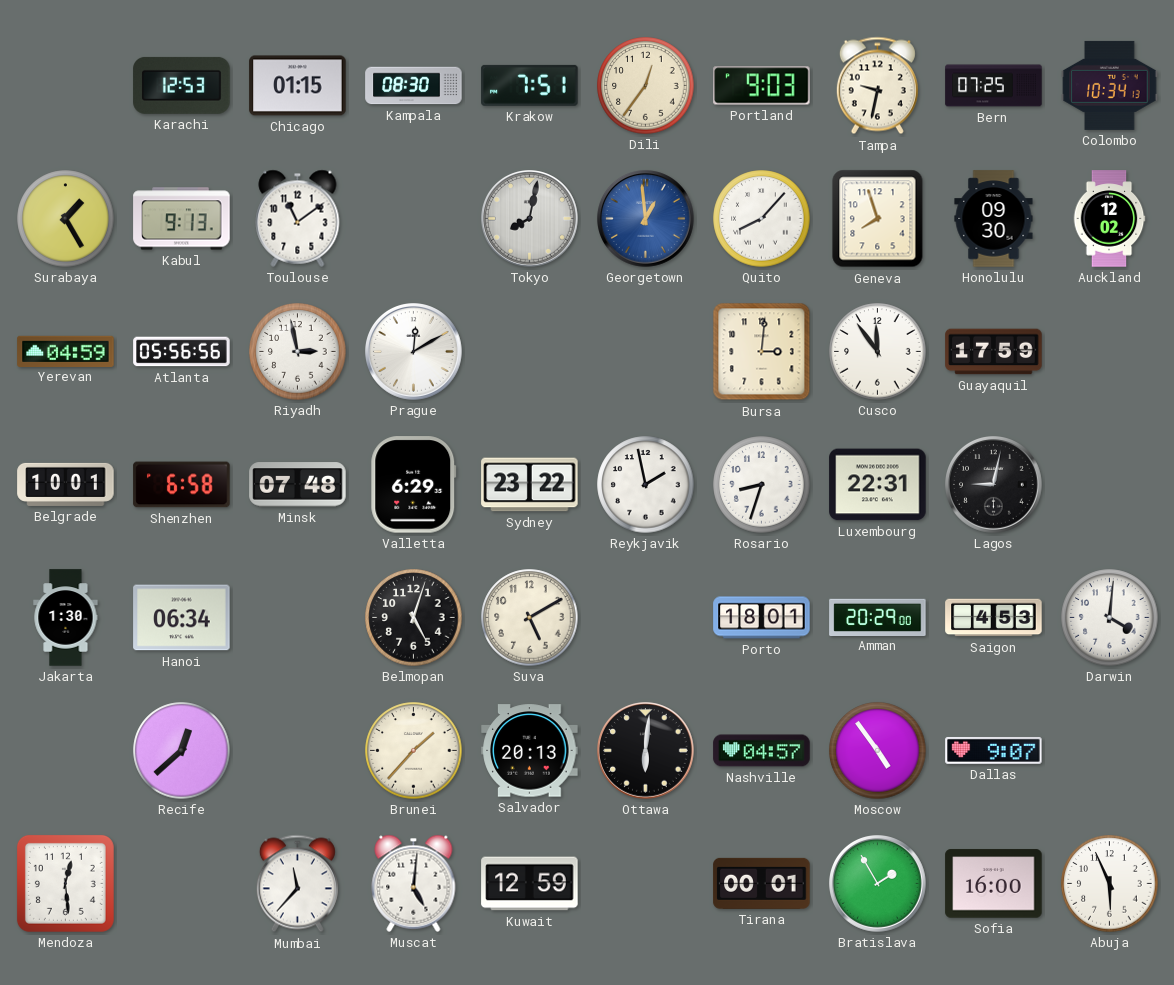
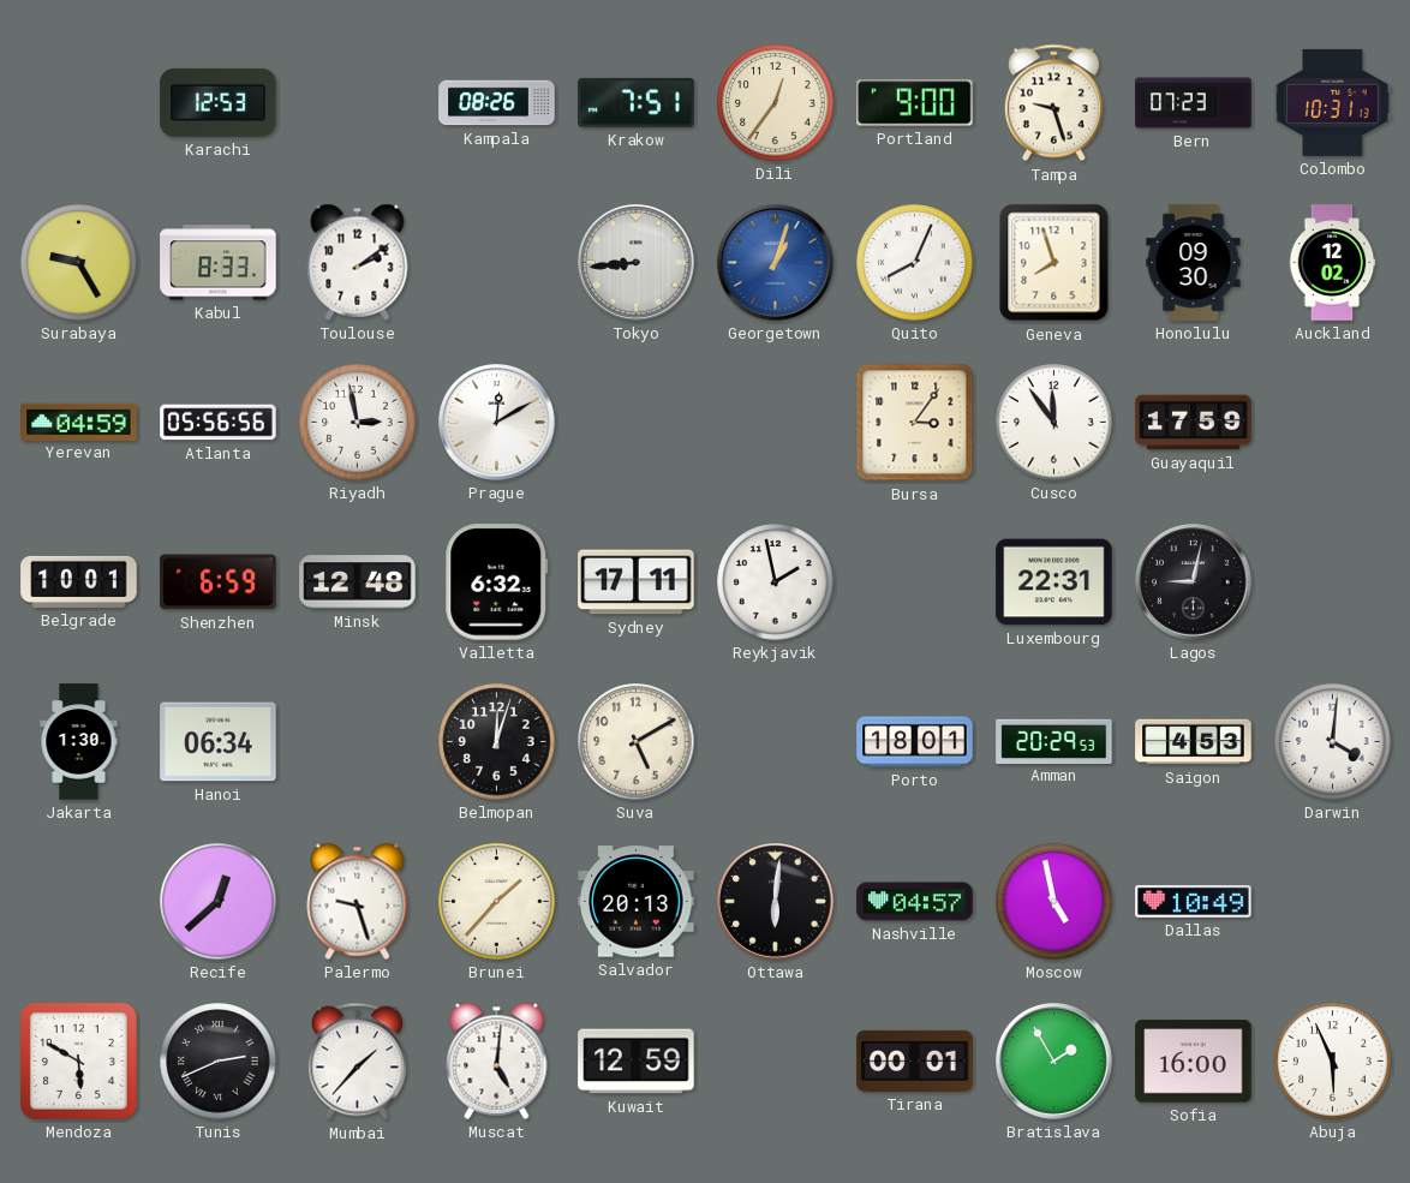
Chicago: 01:15 -> none
Kampala: 08:30 -> 08:26
Portland: 9:03 -> 9:00
Tampa: 9:32 -> 9:27
Bern: 07:25 -> 07:23
Colombo: 10:34 -> 10:31
Surabaya: 1:25 -> 9:25
Kabul: 9:13 -> 8:33
Toulouse: 11:09 -> 2:09
Tokyo: 8:02 -> 8:44
Georgetown: 12:59 -> 1:03
Quito: 8:07 -> 8:04
Bursa: 3:01 -> 3:06
Shenzhen: 6:58 -> 6:59
Minsk: 07:48 -> 12:48
Valletta: 6:29 -> 6:32
Sydney: 23:22 -> 17:11
Rosario: 8:33 -> none
Belmopan: 5:03 -> 12:03
Amman: 20:29:00 -> 20:29:53
Palermo: none -> 9:27
Moscow: 4:54 -> 4:58
Dallas: 9:07 -> 10:49
Mendoza: 12:29 -> 5:50
Tunis: none -> 2:41
Mumbai: 11:37 -> 1:37
